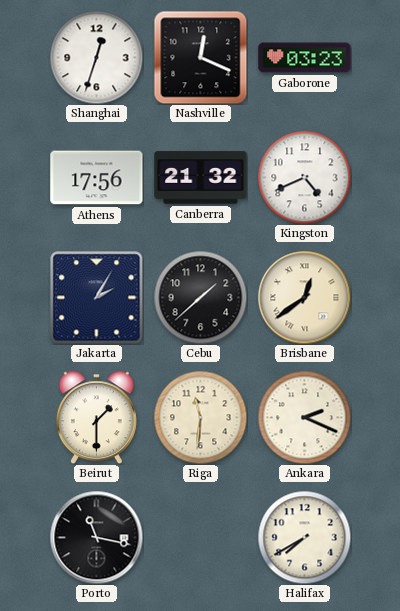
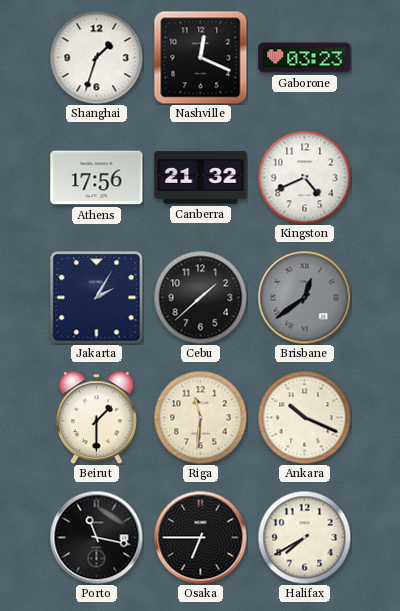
Shanghai: 12:33 -> 1:33
Brisbane dial: cream -> grey
Ankara: 2:19 -> 10:19
Osaka: none -> 6:45
